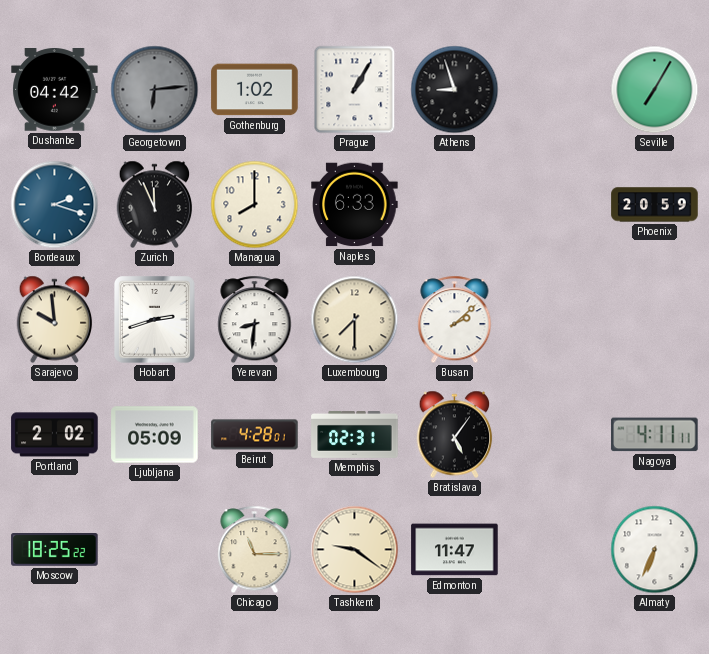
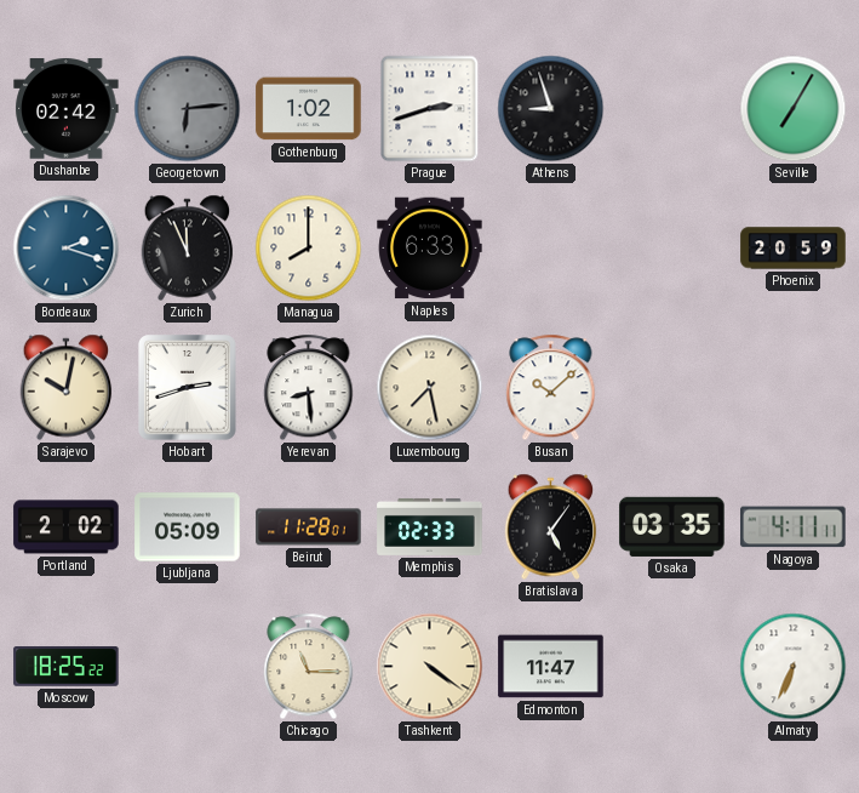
Dushanbe: 04:42 -> 02:42
Prague: 1:05 -> 2:42
Sarajevo: 9:59 -> 10:02
Yerevan: 8:31 -> 8:29
Luxembourg: 7:30 -> 7:28
Busan: 2:08 -> 10:08
Beirut: 4:28 -> 11:28
Memphis: 02:31 -> 02:33
Osaka: none -> 03:35
Tashkent: 9:21 -> 4:21
